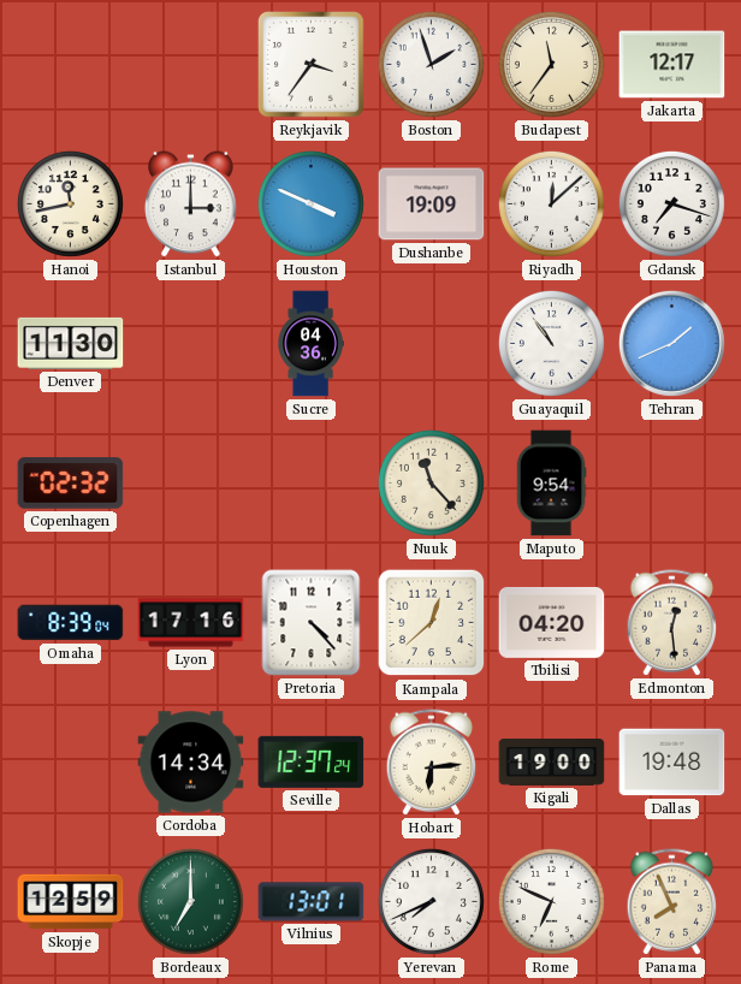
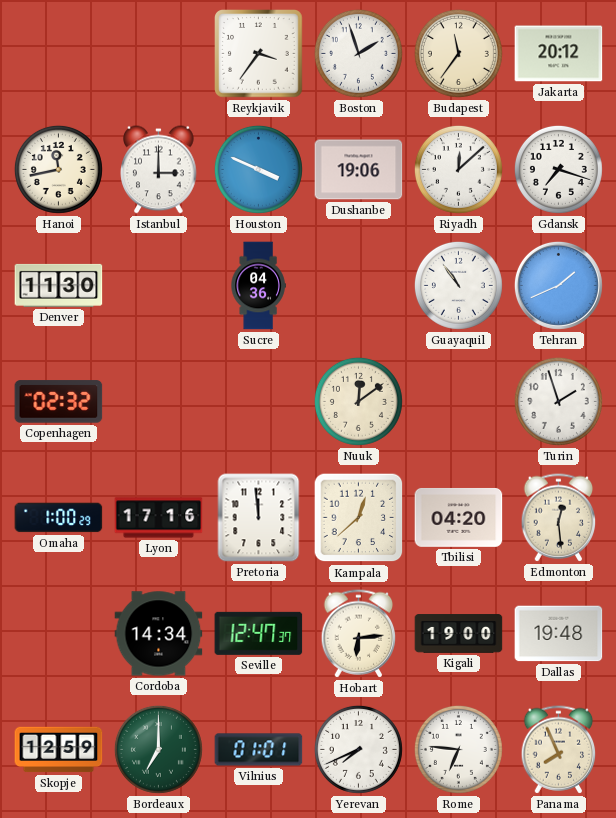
Jakarta: 12:17 -> 20:12
Dushanbe: 19:09 -> 19:06
Nuuk: 11:23 -> 12:09
Maputo: 9:54 -> none
Turin: none -> 1:57
Omaha: 8:39 -> 1:00
Pretoria: 4:23 -> 11:59
Seville: 12:37 -> 12:47
Vilnius: 13:01 -> 01:01
Rome: 6:49 -> 6:46
